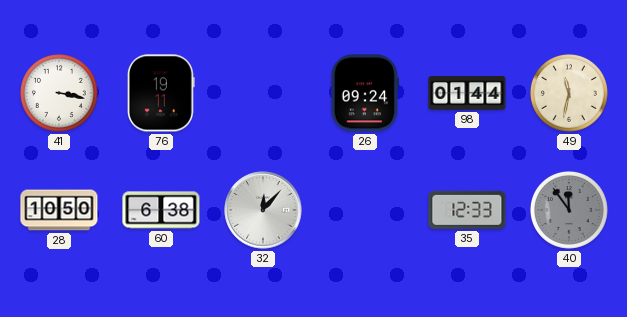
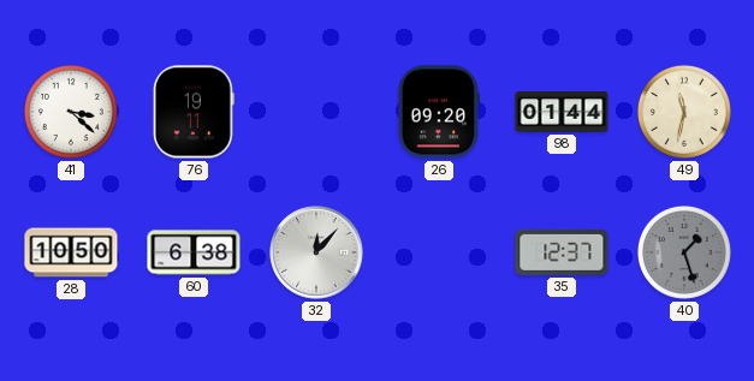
41: 3:17 -> 3:22
26: 09:24 -> 09:20
35: 12:33 -> 12:37
40: 11:54 -> 1:27
